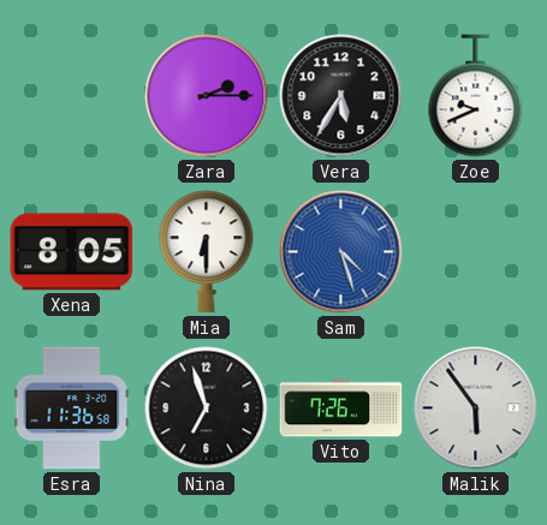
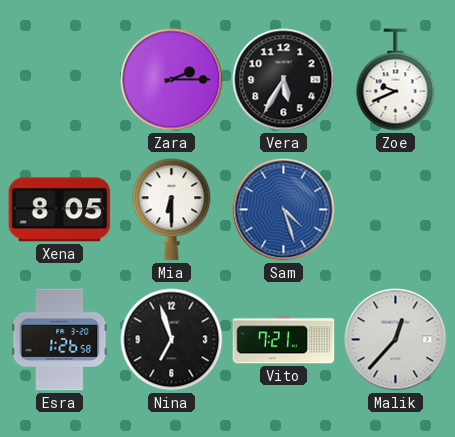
Esra: 11:36 -> 1:26
Vito: 7:26 -> 7:21
Malik: 5:54 -> 12:37
